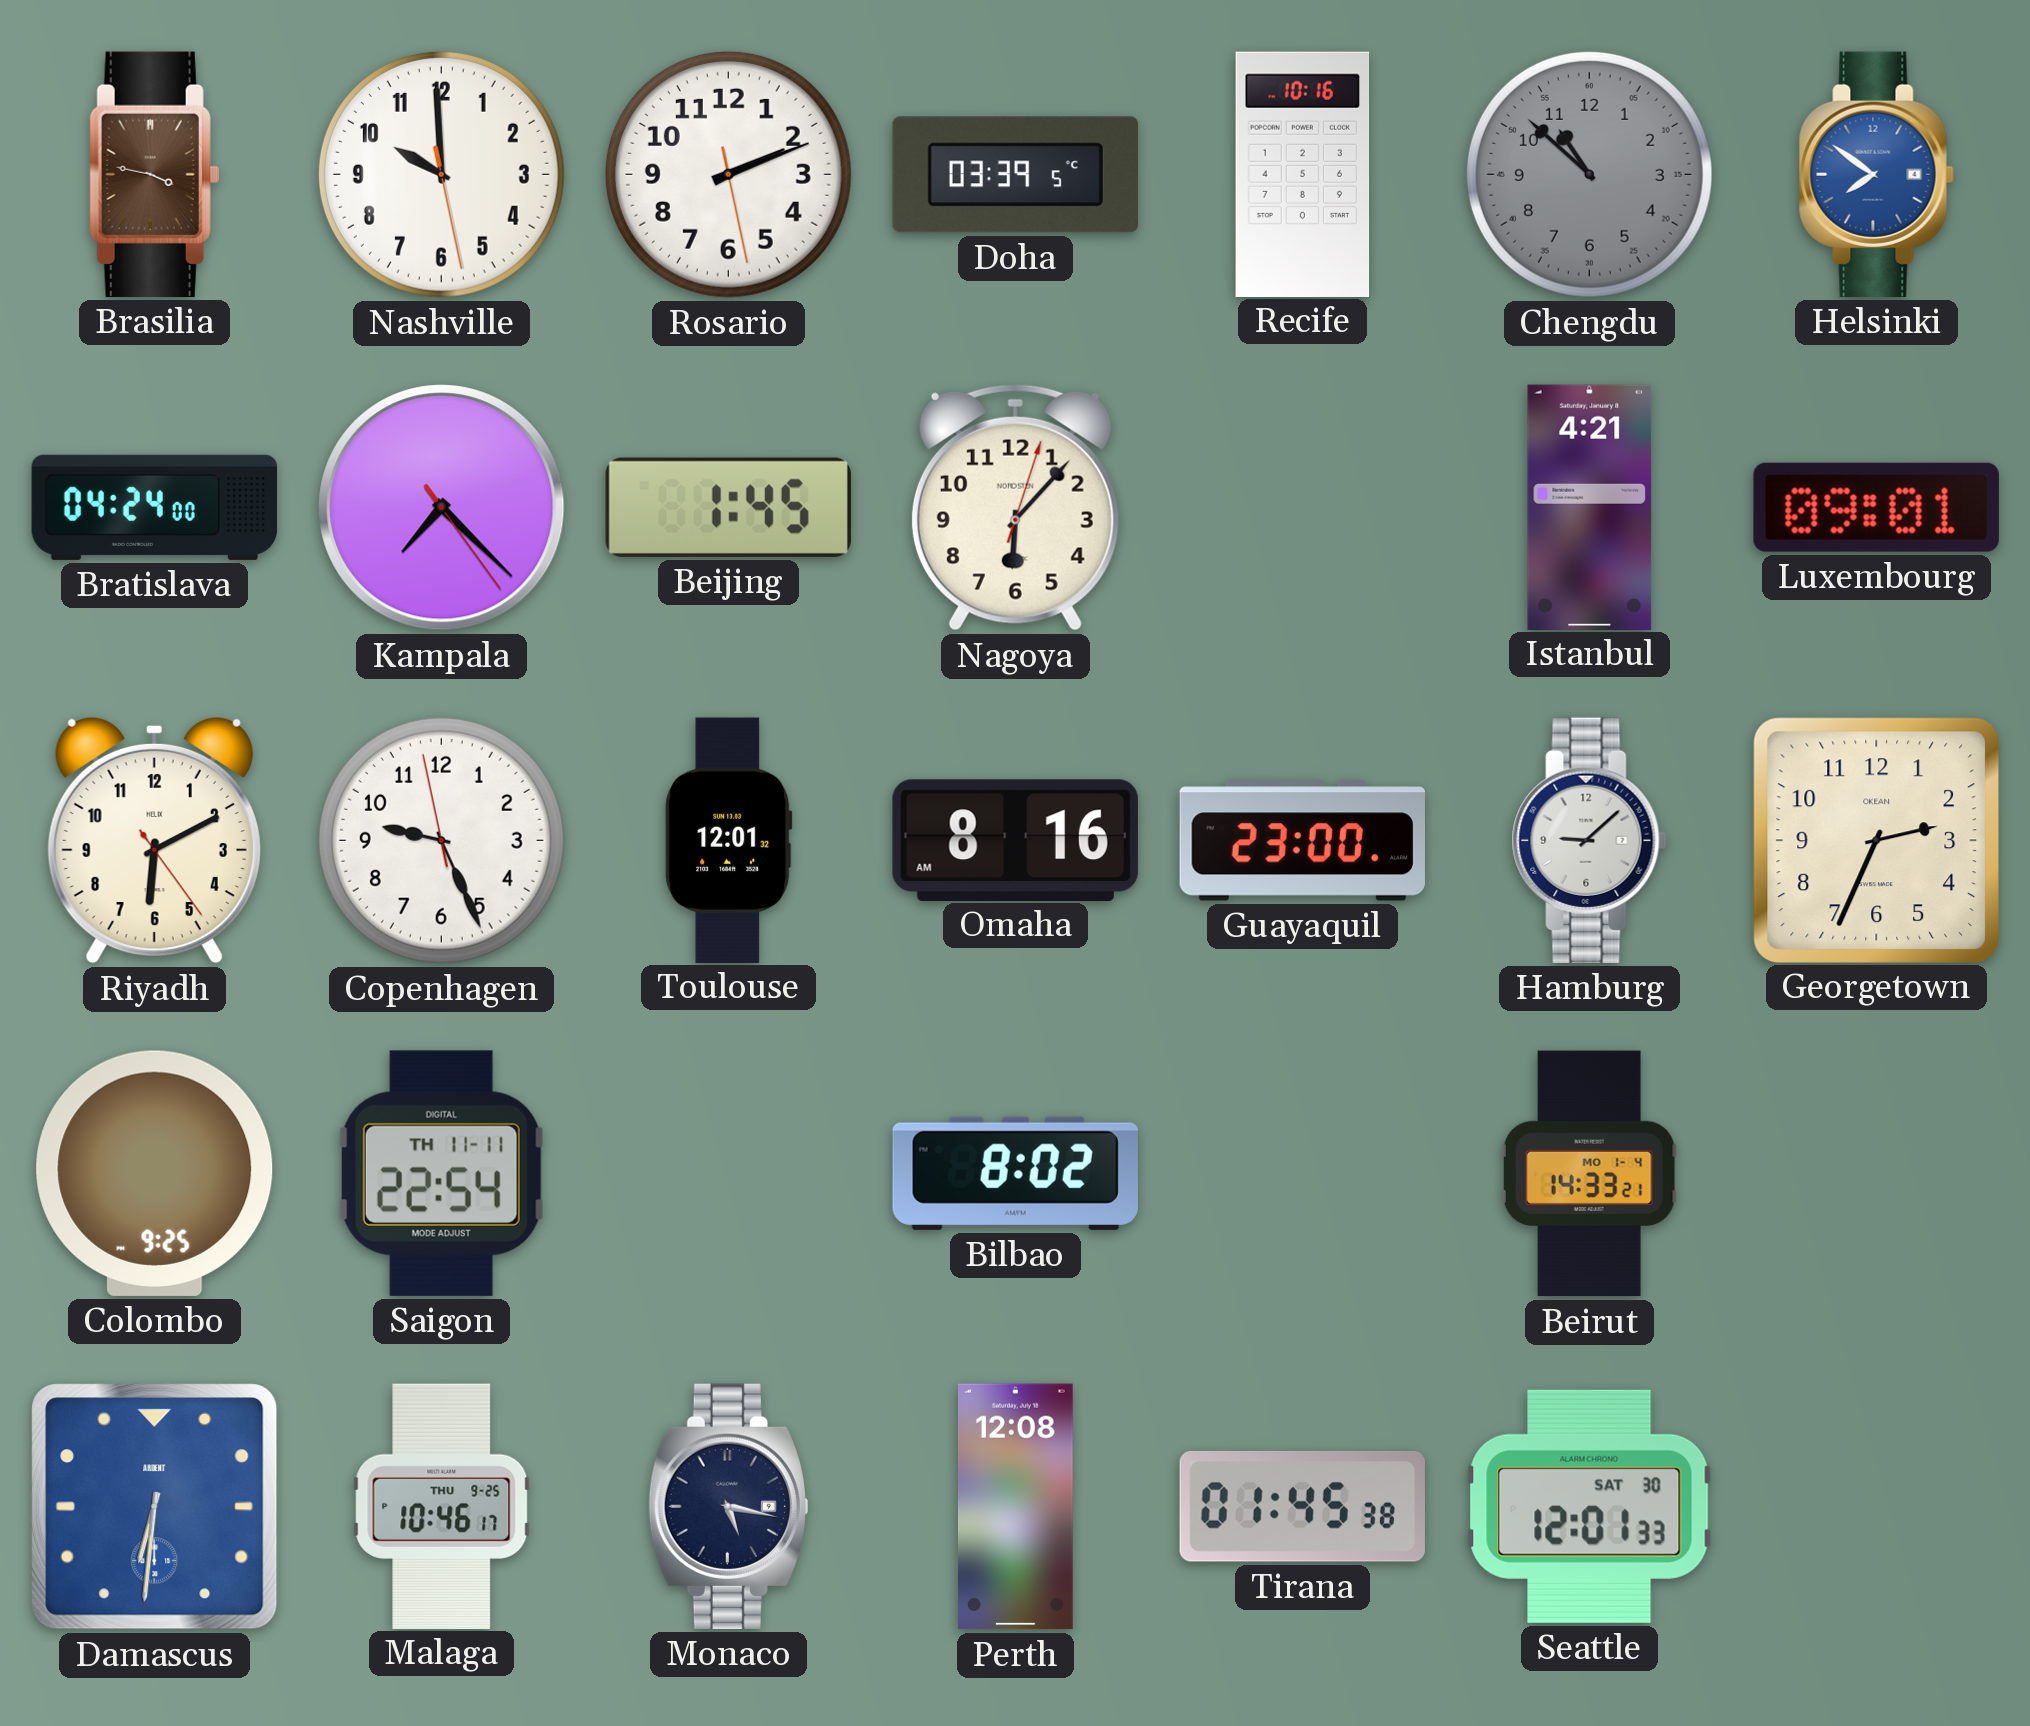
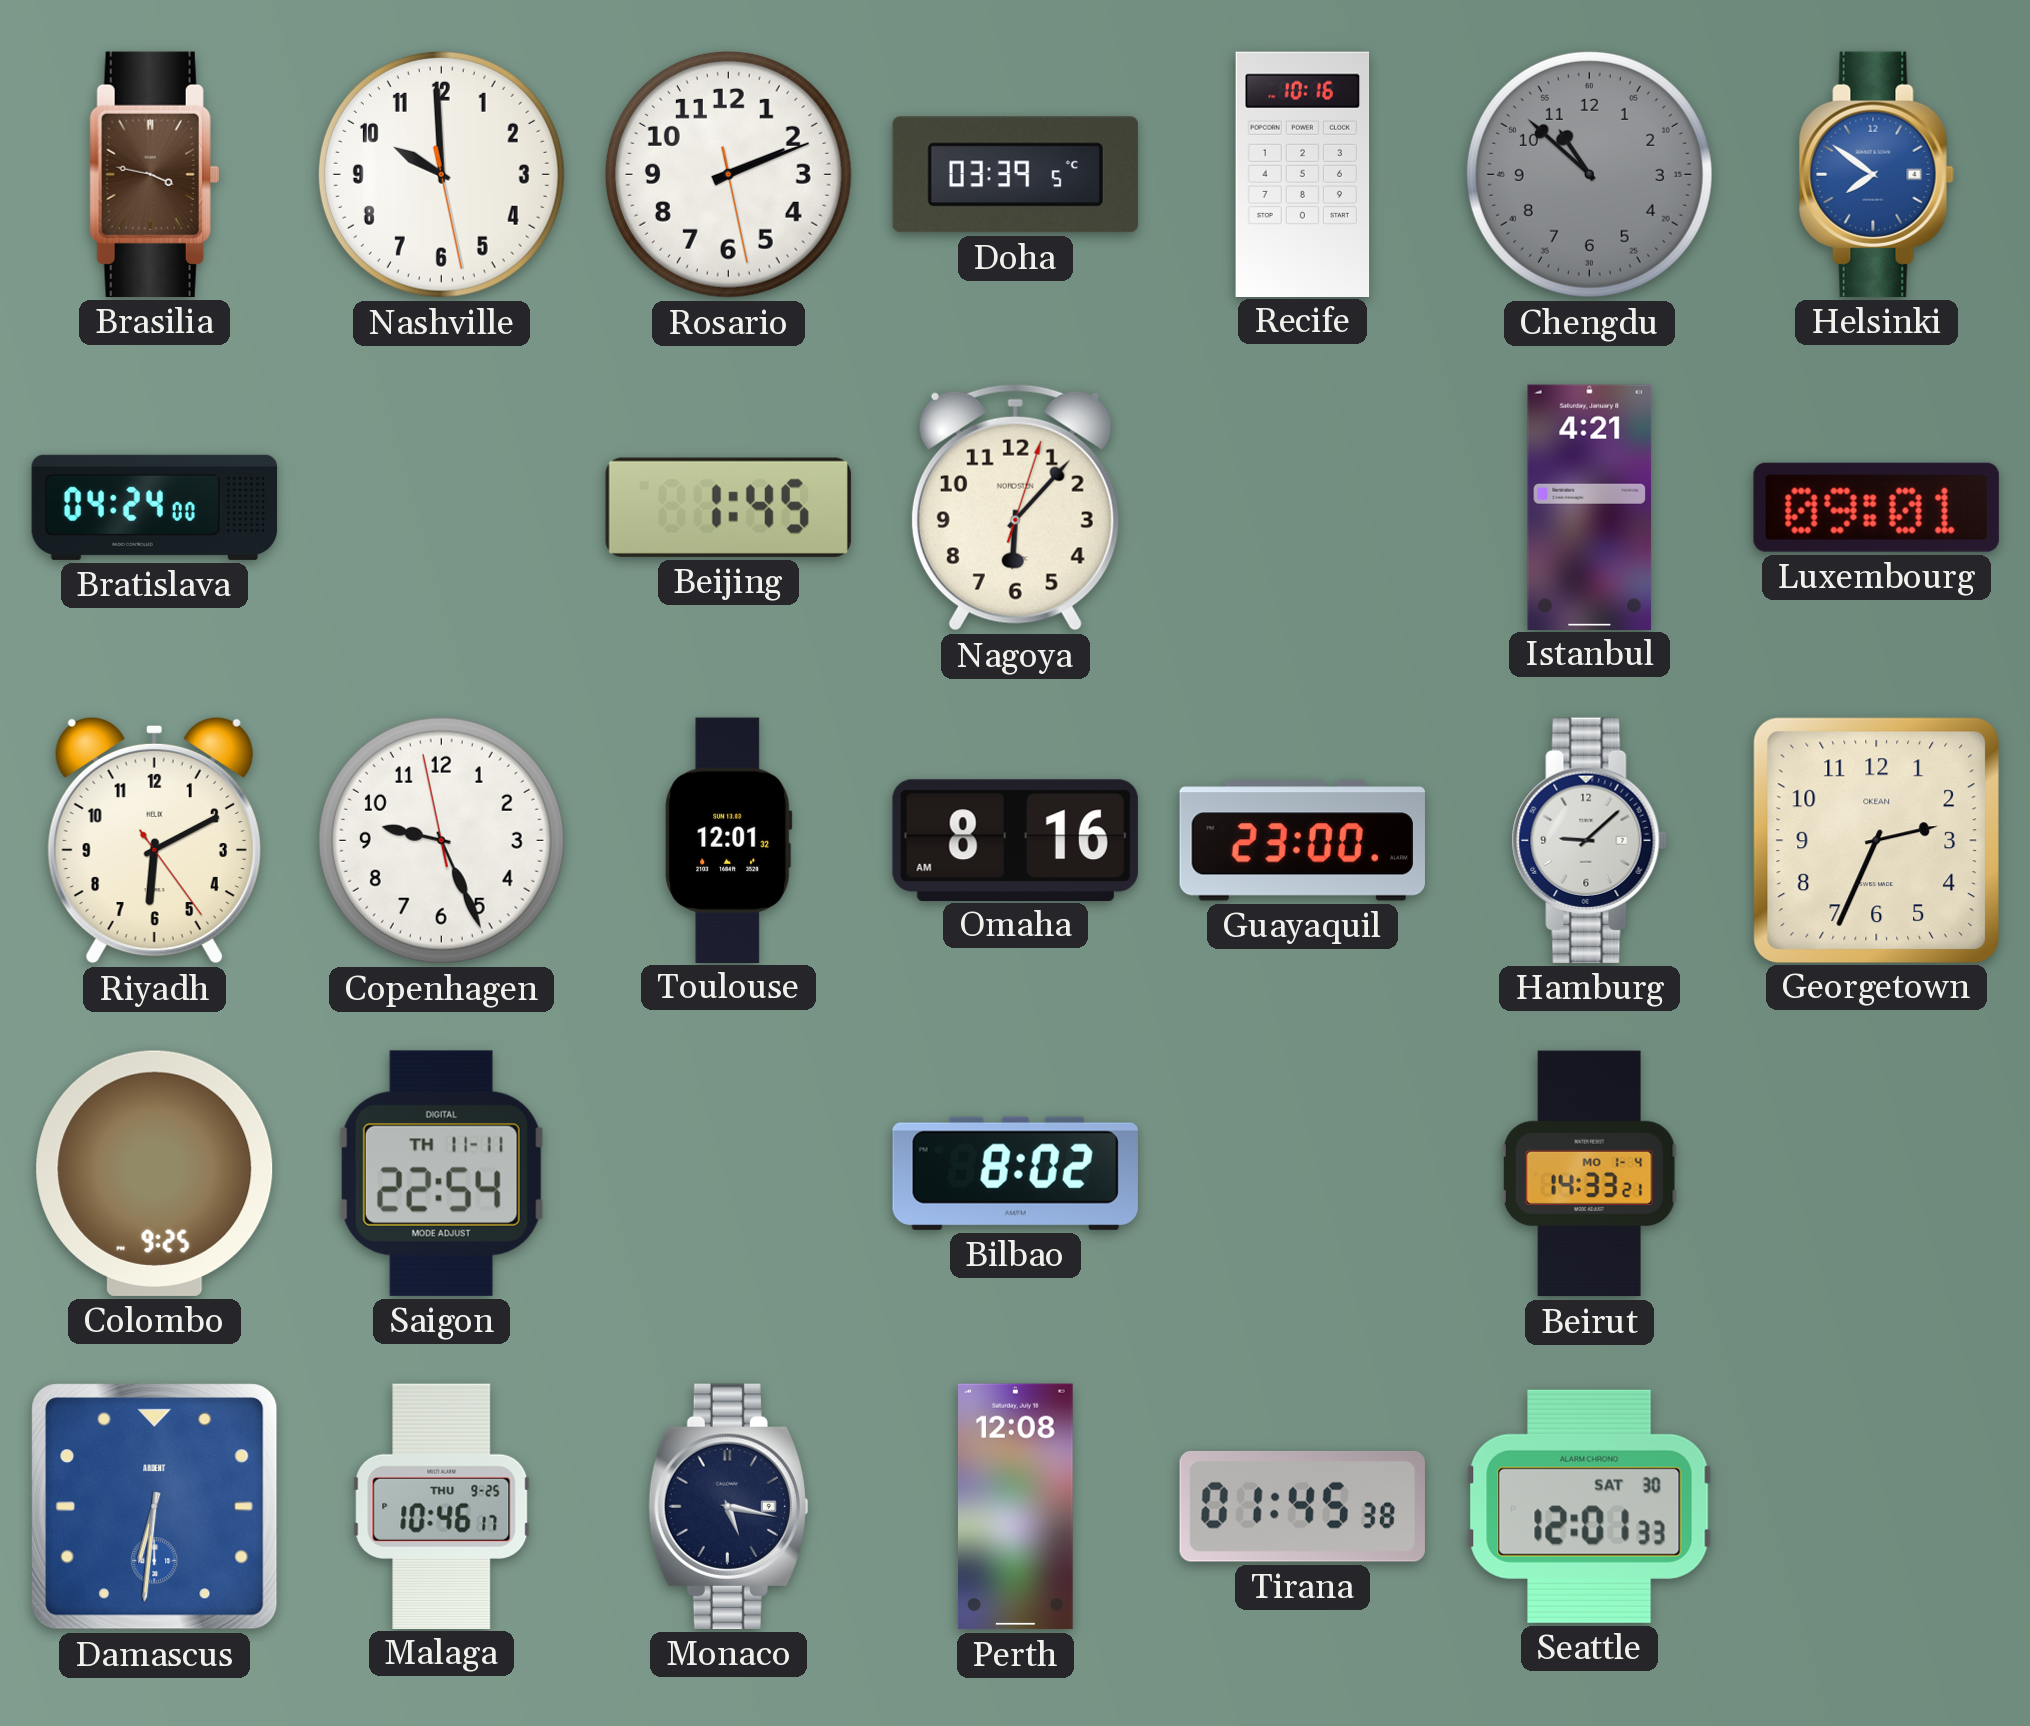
Kampala: 7:22 -> none
